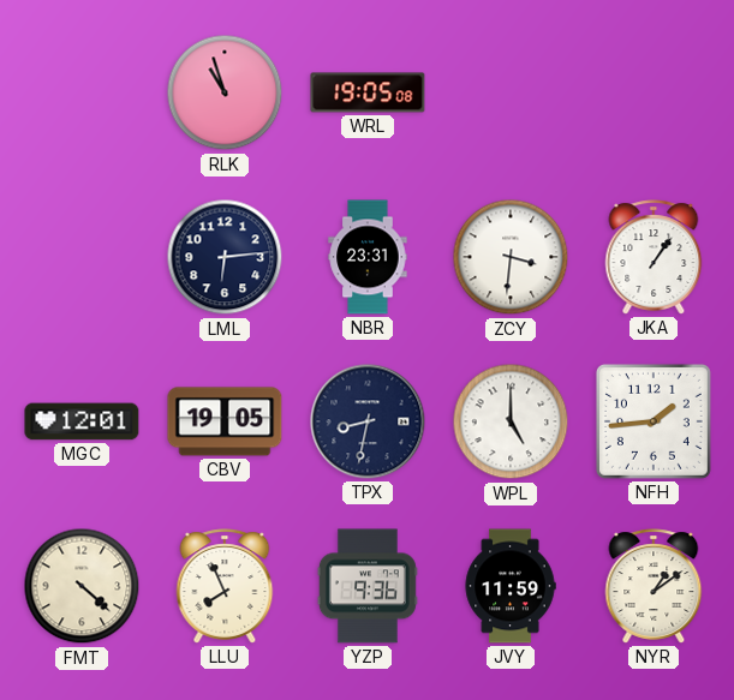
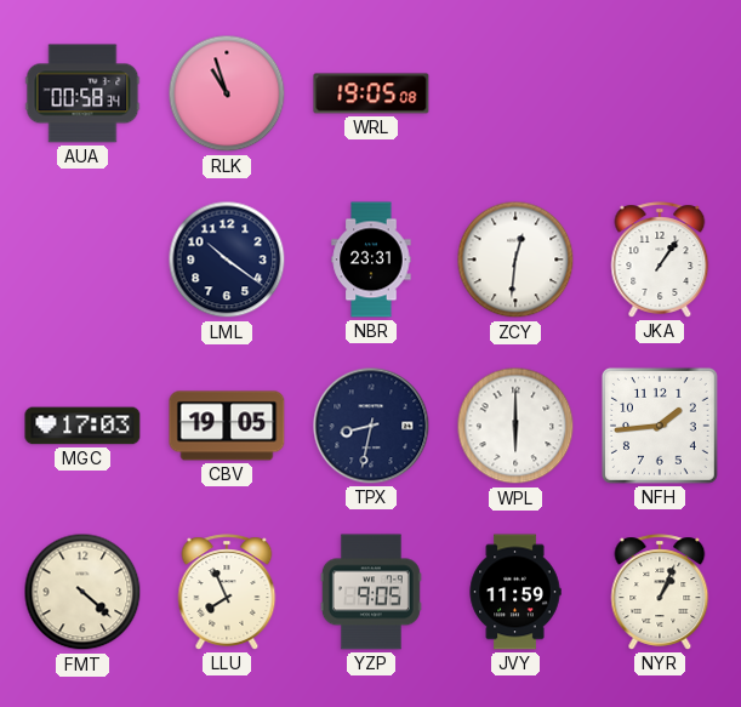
AUA: none -> 00:58
LML: 6:14 -> 10:21
ZCY: 3:31 -> 12:31
MGC: 12:01 -> 17:03
WPL: 5:00 -> 6:00
YZP: 9:36 -> 9:05
NYR: 1:09 -> 1:04
